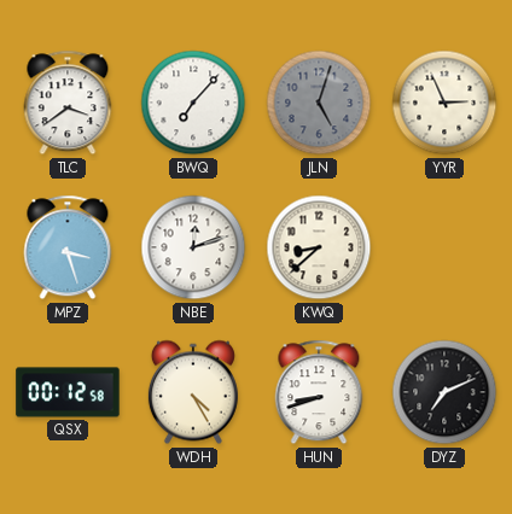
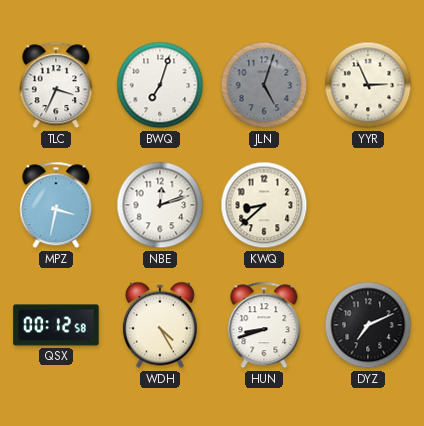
TLC: 3:39 -> 3:34
BWQ: 7:07 -> 7:03
MPZ: 3:27 -> 3:32
